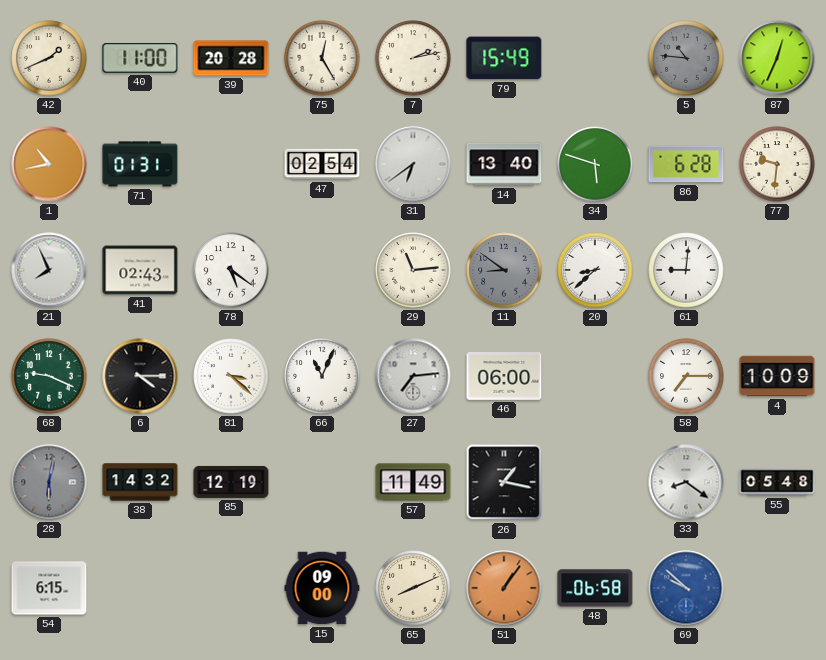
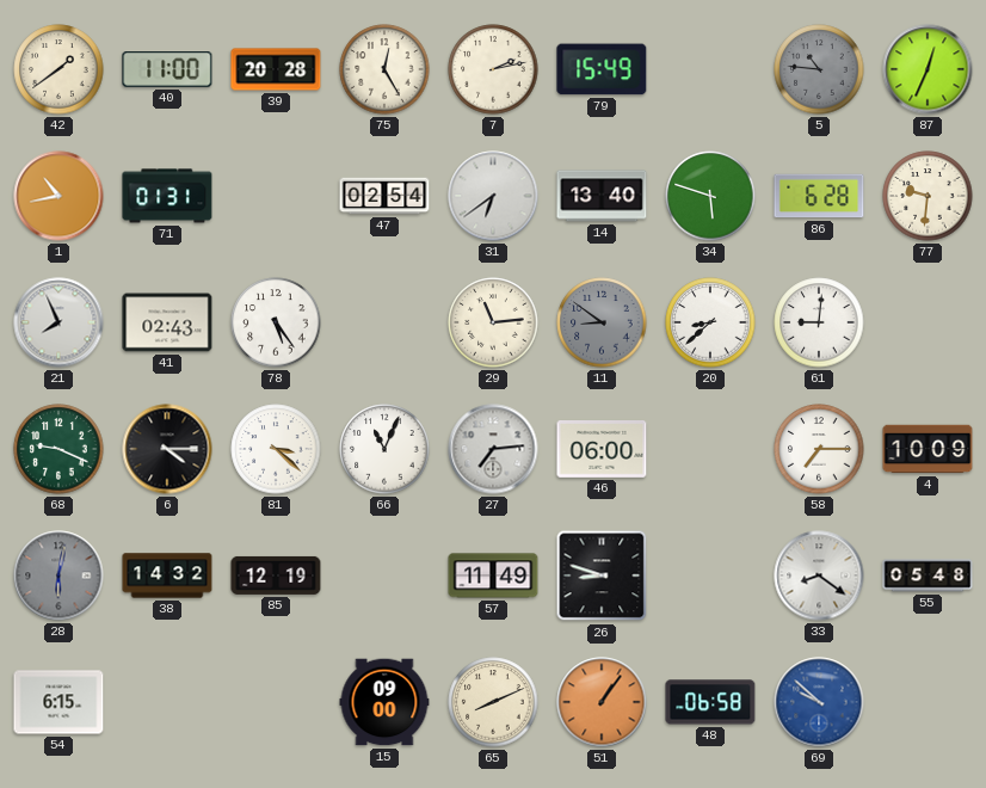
42: 1:41 -> 1:39
78: 5:21 -> 5:24
26: 1:17 -> 8:48
